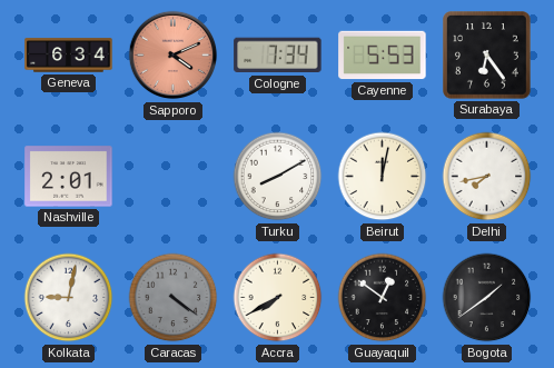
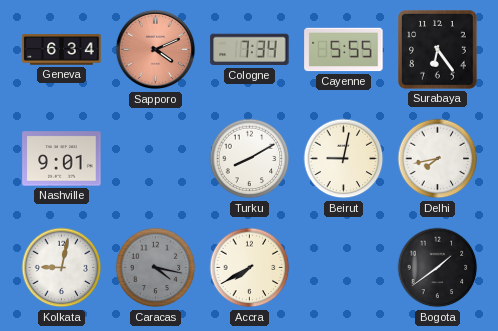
Cayenne: 5:53 -> 5:55
Nashville: 2:01 -> 9:01
Beirut: 12:02 -> 9:02
Caracas: 4:21 -> 4:17
Guayaquil: 12:51 -> none
